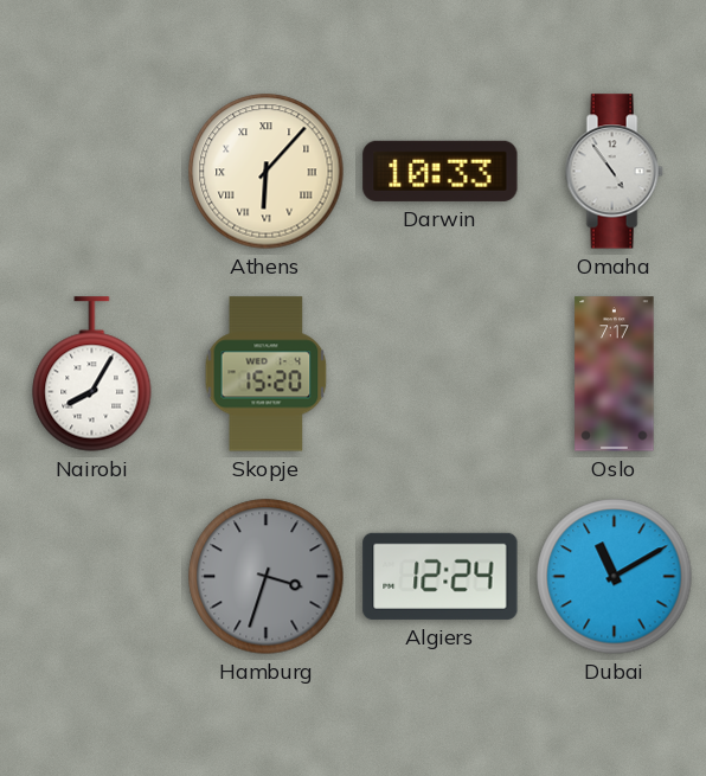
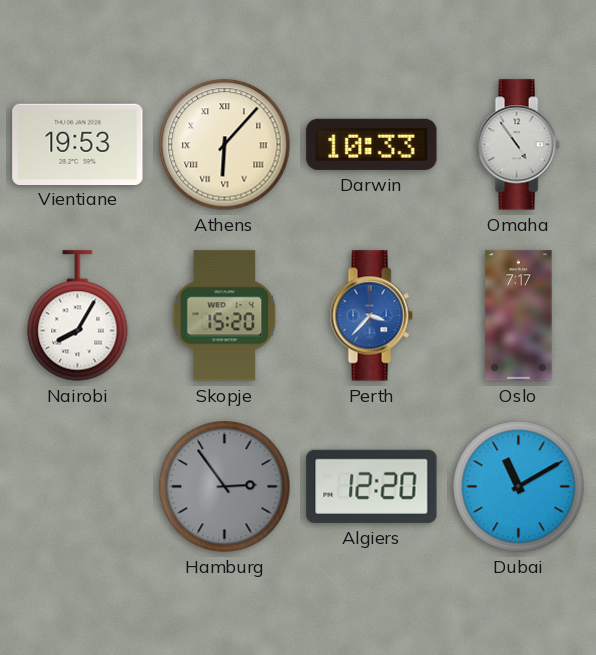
Vientiane: none -> 19:53
Perth: none -> 3:37
Hamburg: 3:33 -> 2:54
Algiers: 12:24 -> 12:20
